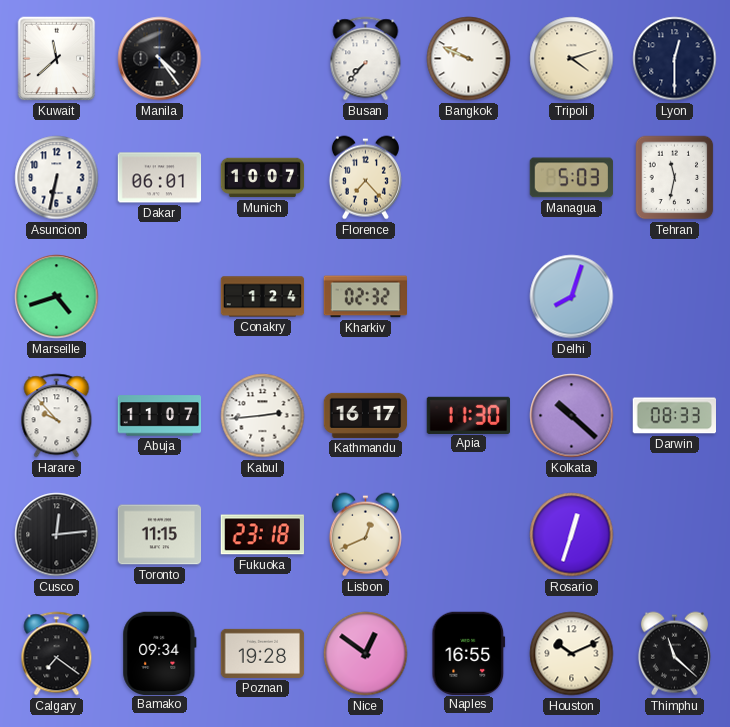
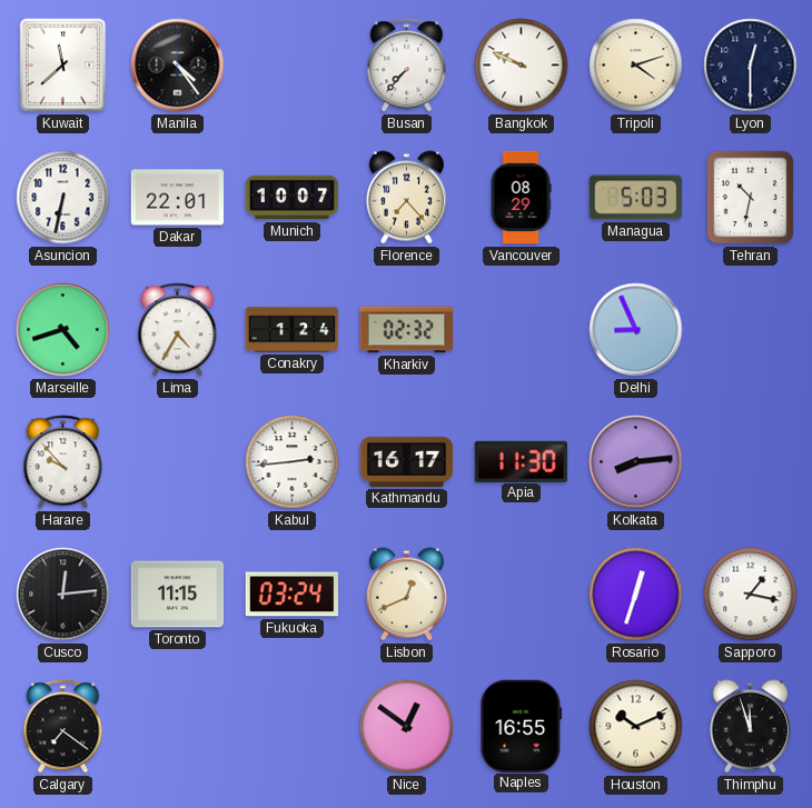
Dakar: 06:01 -> 22:01
Vancouver: none -> 08:29
Tehran: 11:32 -> 10:32
Lima: none -> 4:35
Delhi: 8:03 -> 8:56
Abuja: 11:07 -> none
Kolkata: 10:22 -> 8:14
Darwin: 08:33 -> none
Fukuoka: 23:18 -> 03:24
Sapporo: none -> 1:17
Bamako: 09:34 -> none
Poznan: 19:28 -> none
Thimphu: 11:22 -> 11:57
